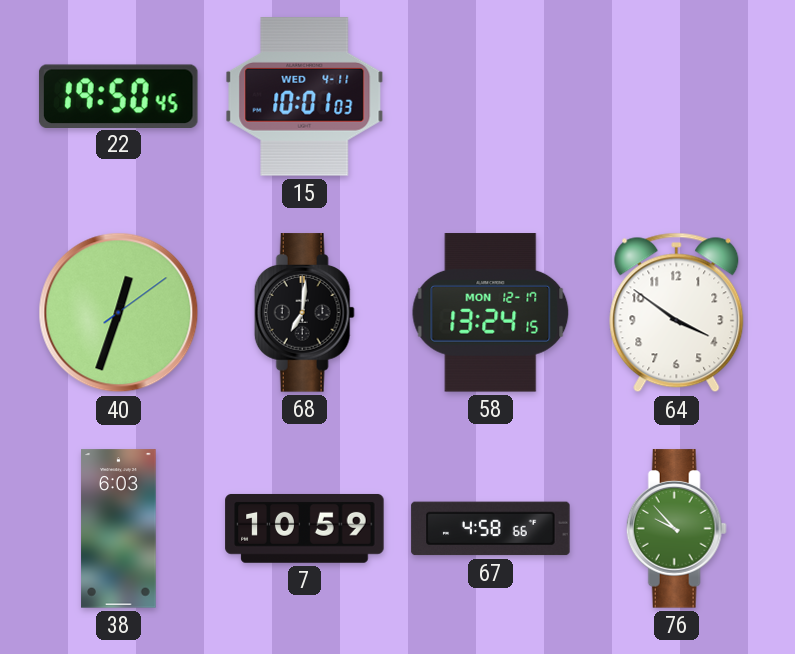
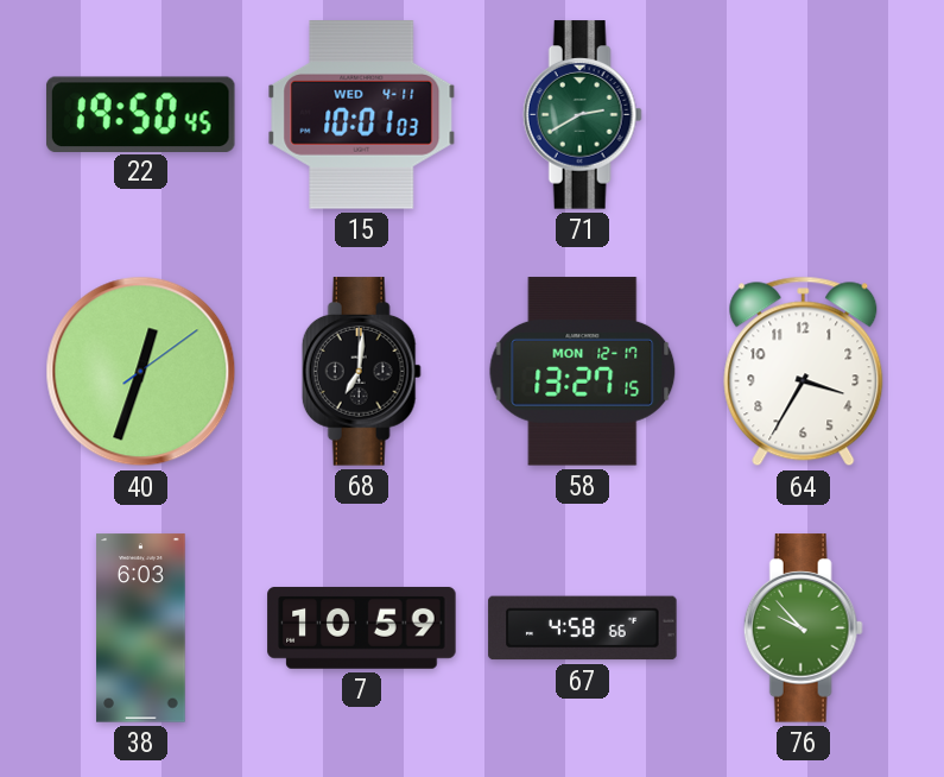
71: none -> 2:40
58: 13:24 -> 13:27
64: 3:51 -> 3:35
